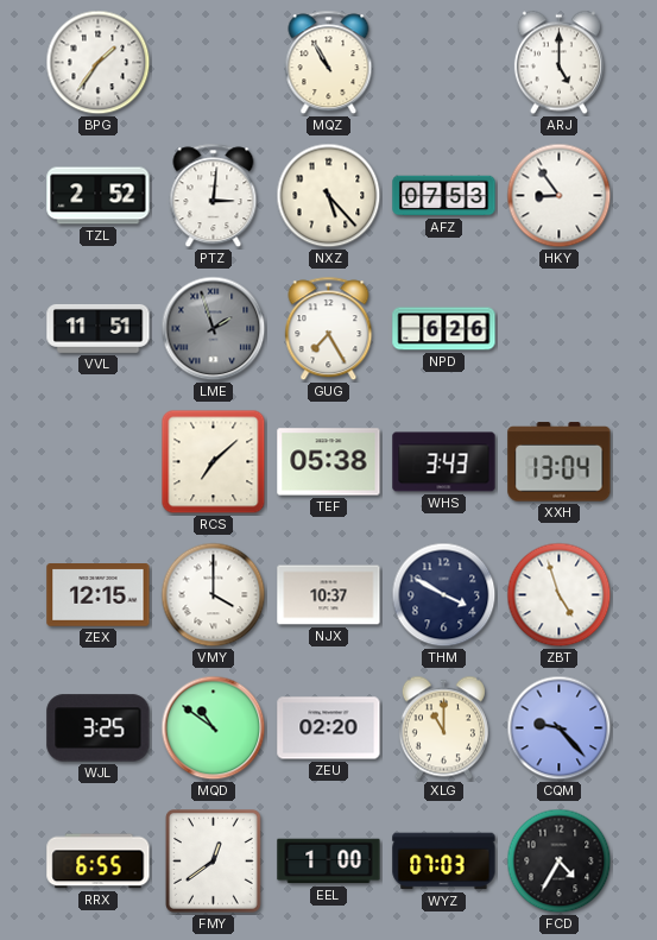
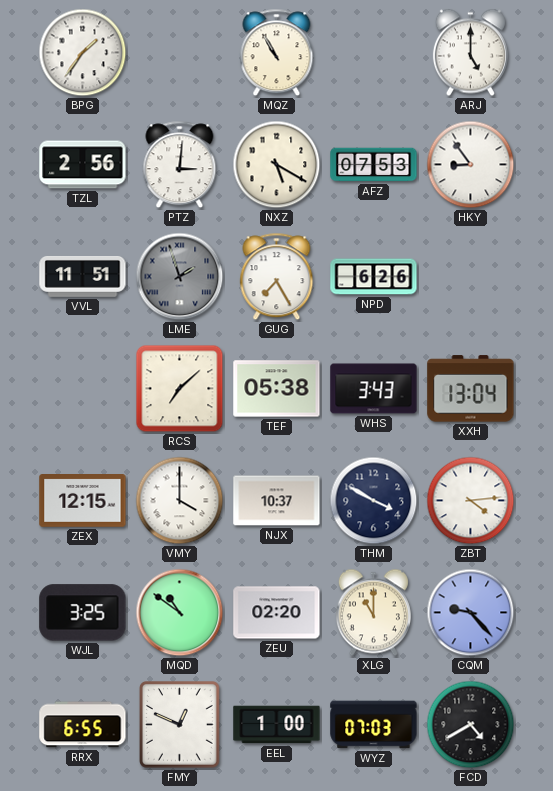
TZL: 2:52 -> 2:56
NXZ: 5:23 -> 5:20
ZBT: 4:57 -> 4:14
FMY: 12:39 -> 12:49
FCD: 4:35 -> 4:40
